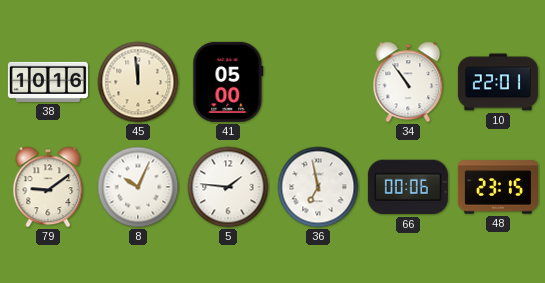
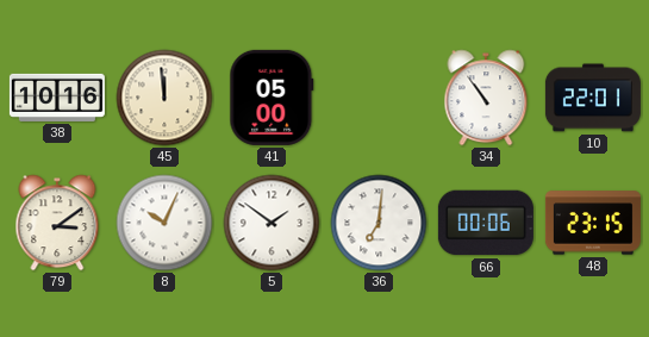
79: 9:09 -> 3:09
5: 1:46 -> 1:51
36: 6:58 -> 7:01
